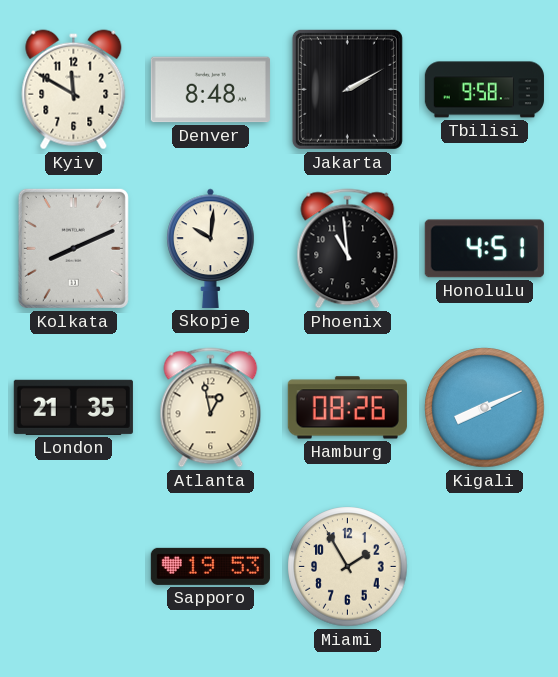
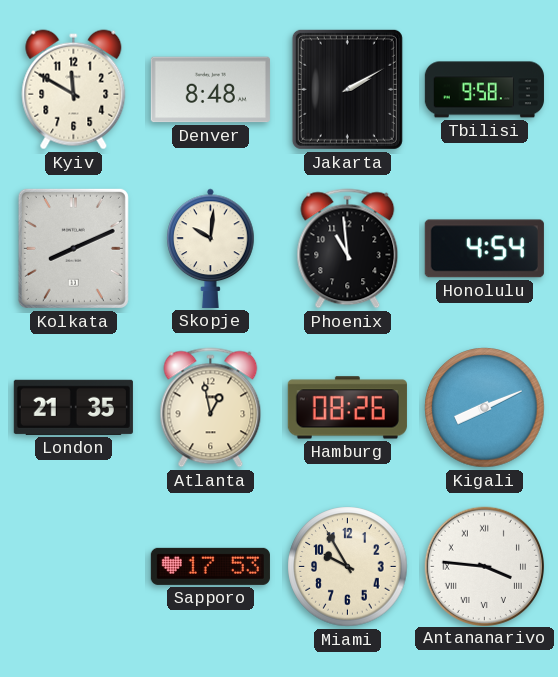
Honolulu: 4:51 -> 4:54
Sapporo: 19:53 -> 17:53
Miami: 1:55 -> 9:55
Antananarivo: none -> 3:46
